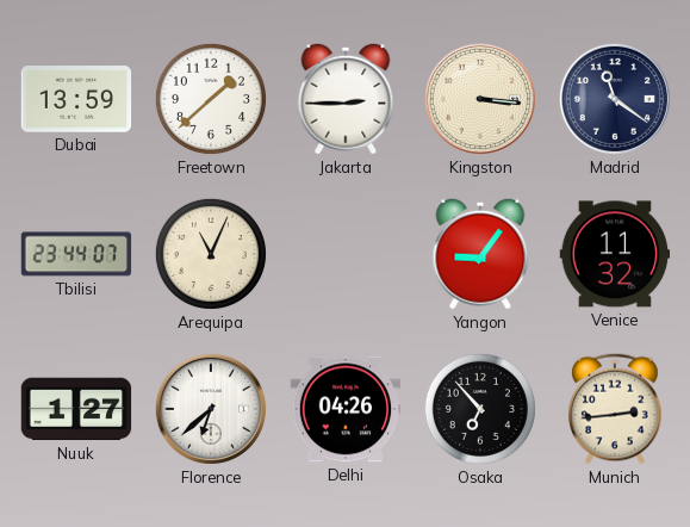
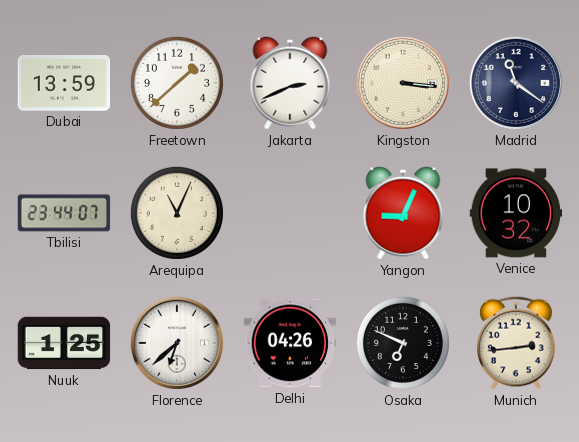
Jakarta: 2:45 -> 2:41
Yangon: 9:06 -> 9:04
Venice: 11:32 -> 10:32
Nuuk: 1:27 -> 1:25
Osaka: 6:53 -> 6:49
